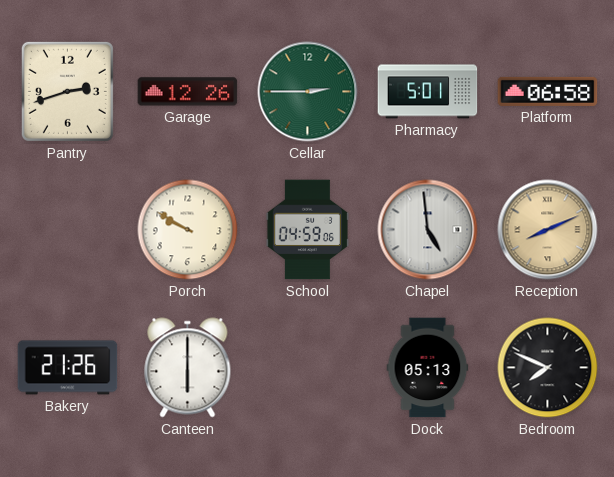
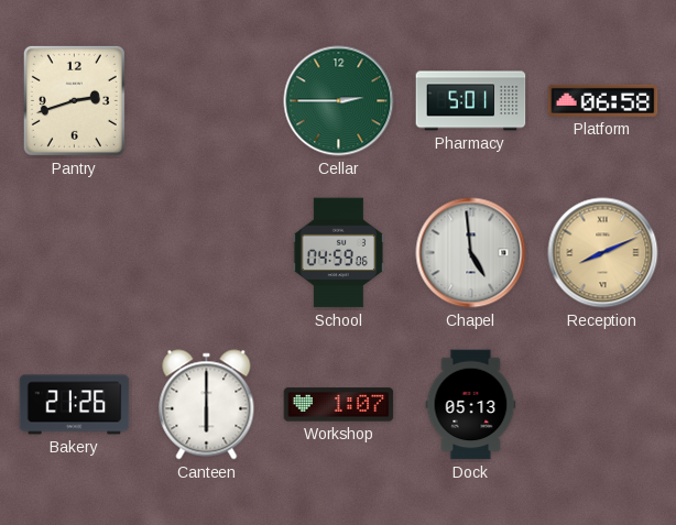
Garage: 12:26 -> none
Porch: 9:50 -> none
Workshop: none -> 1:07
Bedroom: 7:49 -> none
